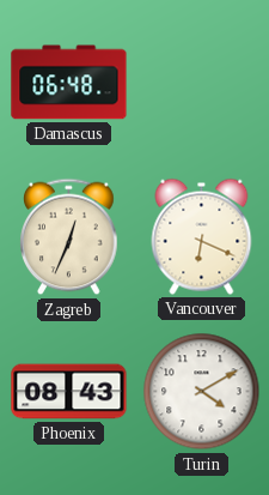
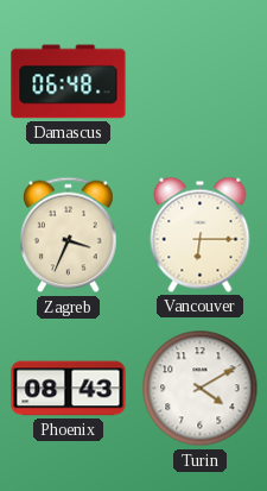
Zagreb: 12:34 -> 3:34
Vancouver: 6:19 -> 6:15
